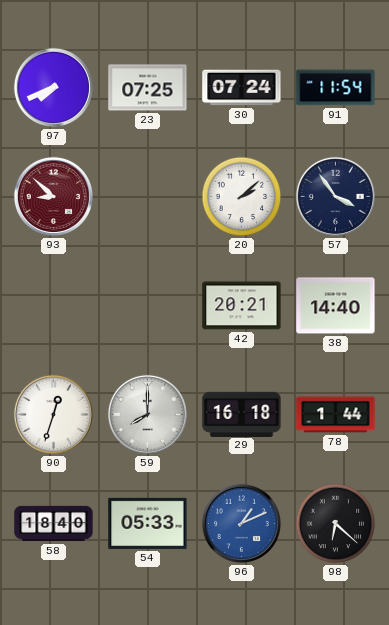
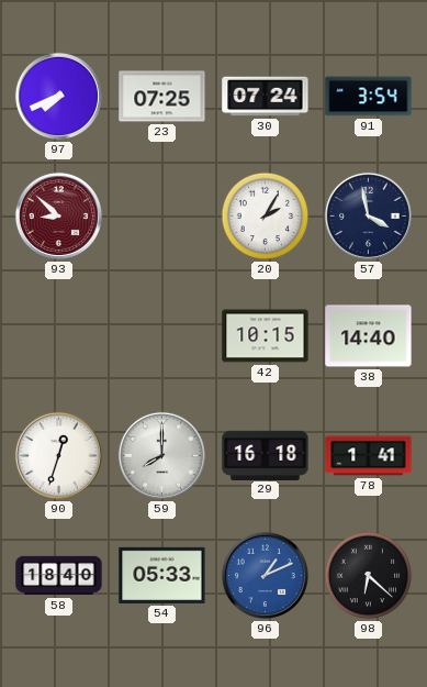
91: 11:54 -> 3:54
20: 2:08 -> 2:05
57: 3:54 -> 3:58
42: 20:21 -> 10:15
78: 1:44 -> 1:41
